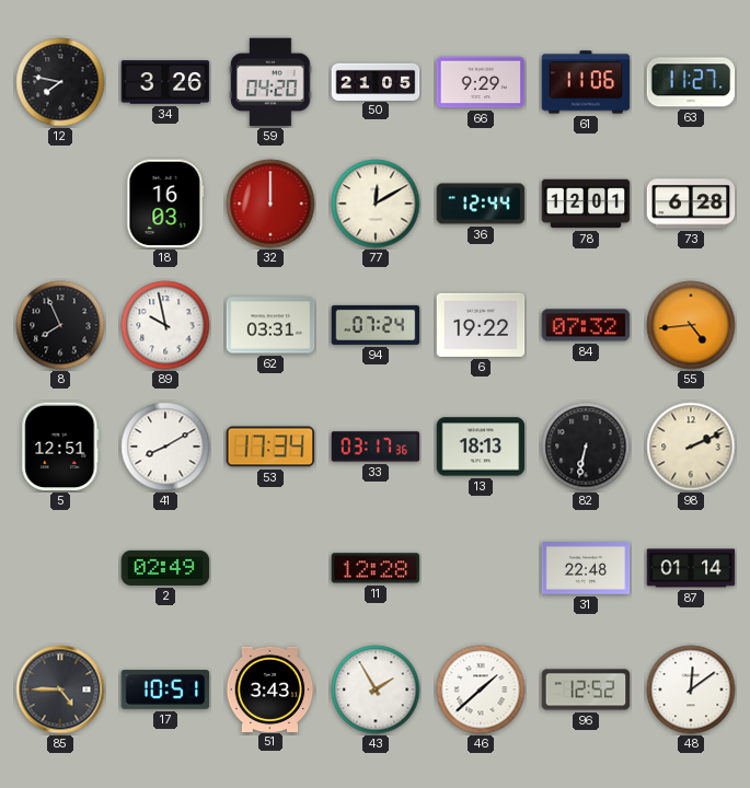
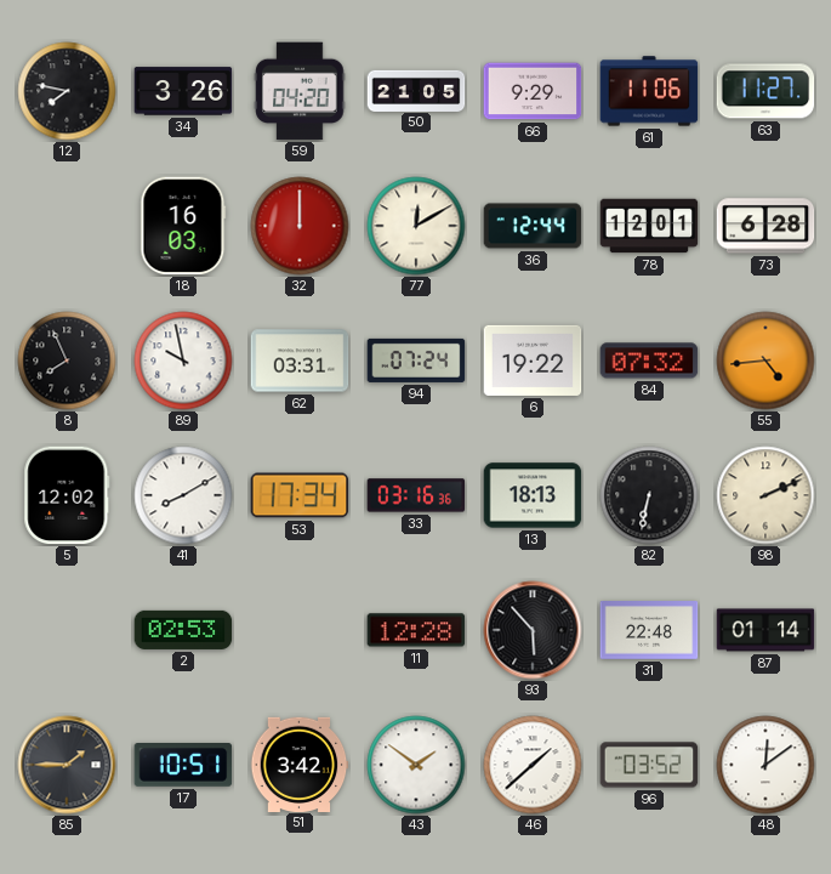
5: 12:51 -> 12:02
33: 03:17 -> 03:16
2: 02:49 -> 02:53
93: none -> 5:53
85: 4:45 -> 1:45
51: 3:43 -> 3:42
43: 1:55 -> 1:51
96: 12:52 -> 03:52
